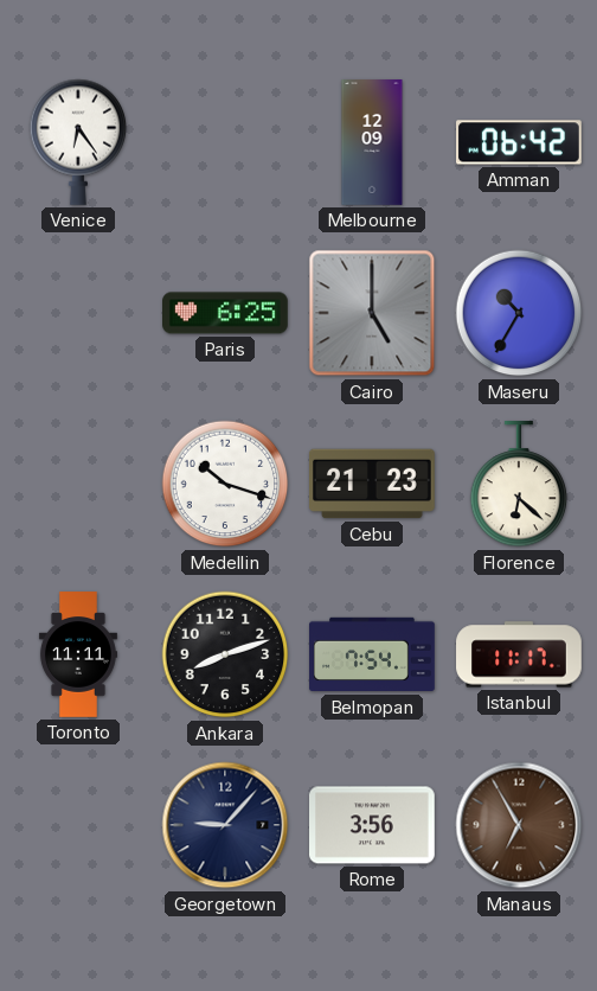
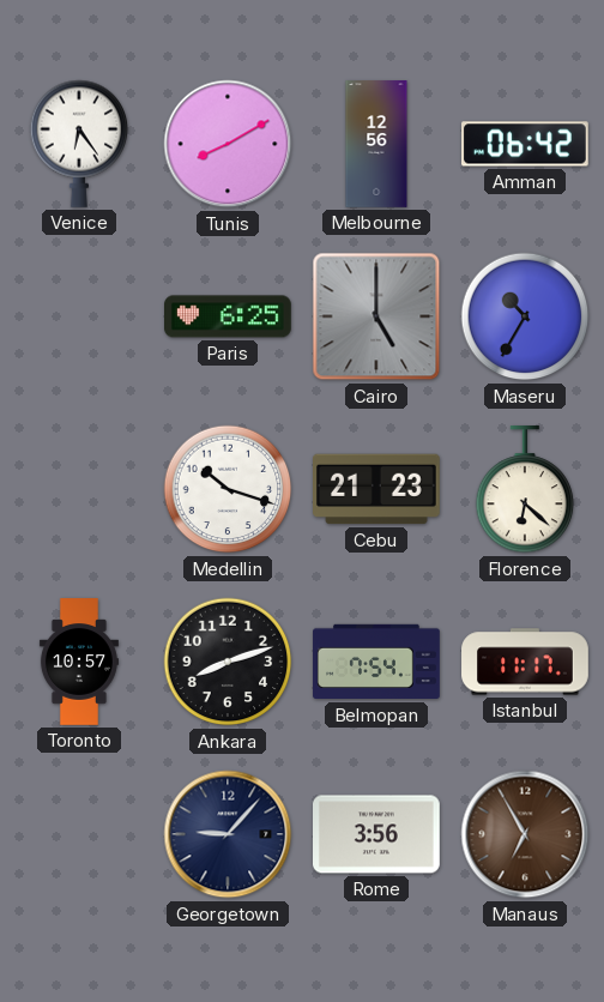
Tunis: none -> 8:10
Melbourne: 12:09 -> 12:56
Toronto: 11:11 -> 10:57
